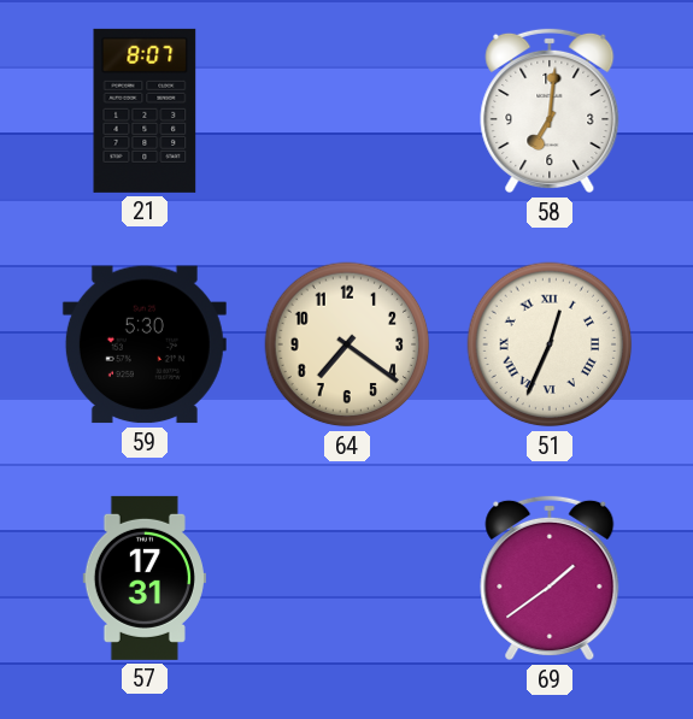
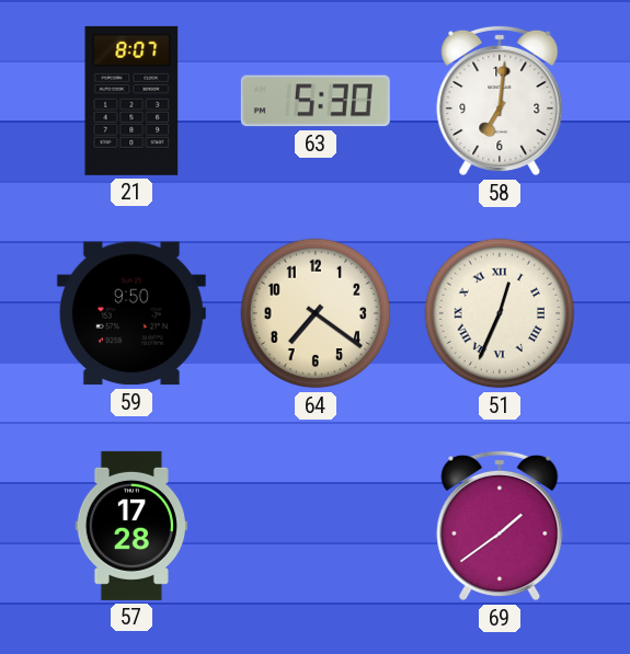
63: none -> 5:30
59: 5:30 -> 9:50
57: 17:31 -> 17:28
